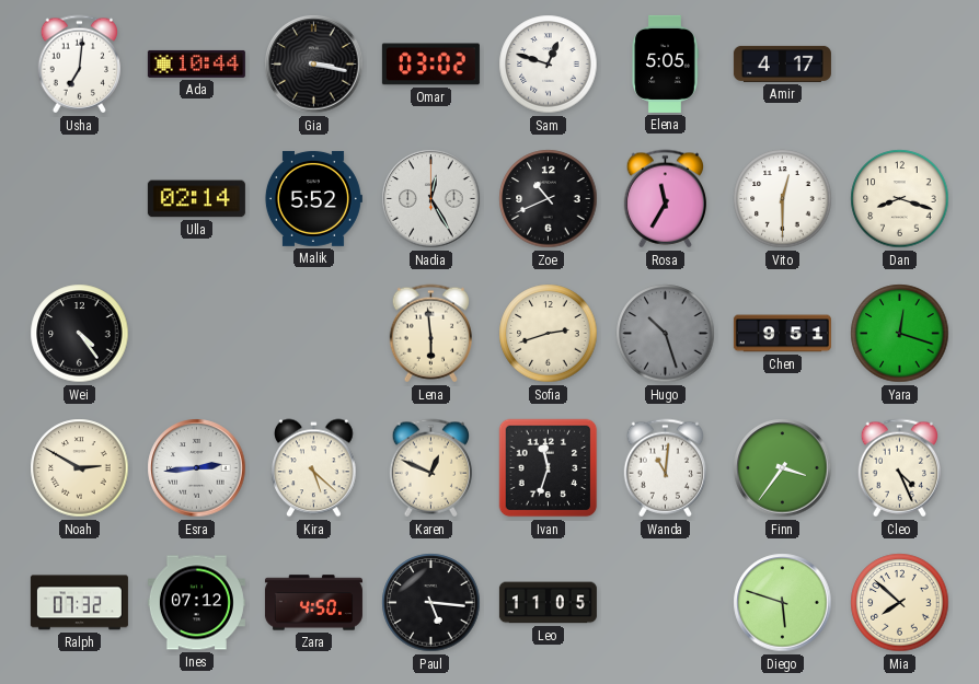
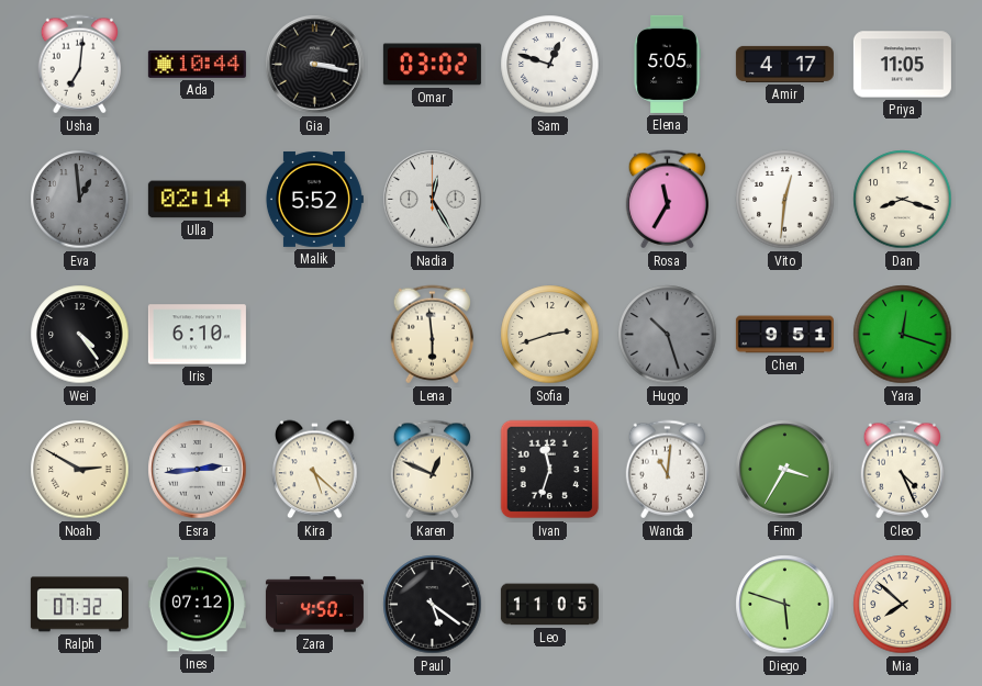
Priya: none -> 11:05
Eva: none -> 12:59
Zoe: 10:41 -> none
Vito: 12:30 -> 12:31
Iris: none -> 6:10
Finn: 3:36 -> 3:35
Paul: 5:16 -> 5:21
